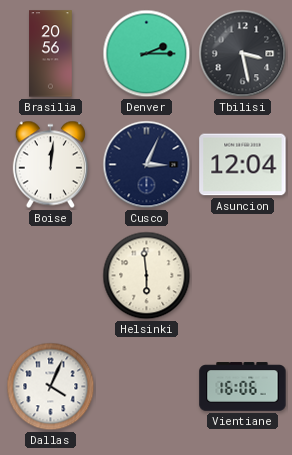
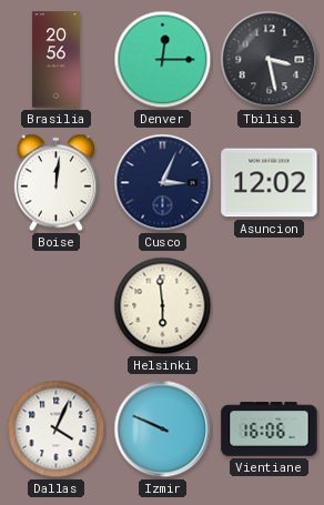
Denver: 2:15 -> 12:15
Asuncion: 12:04 -> 12:02
Izmir: none -> 9:49
